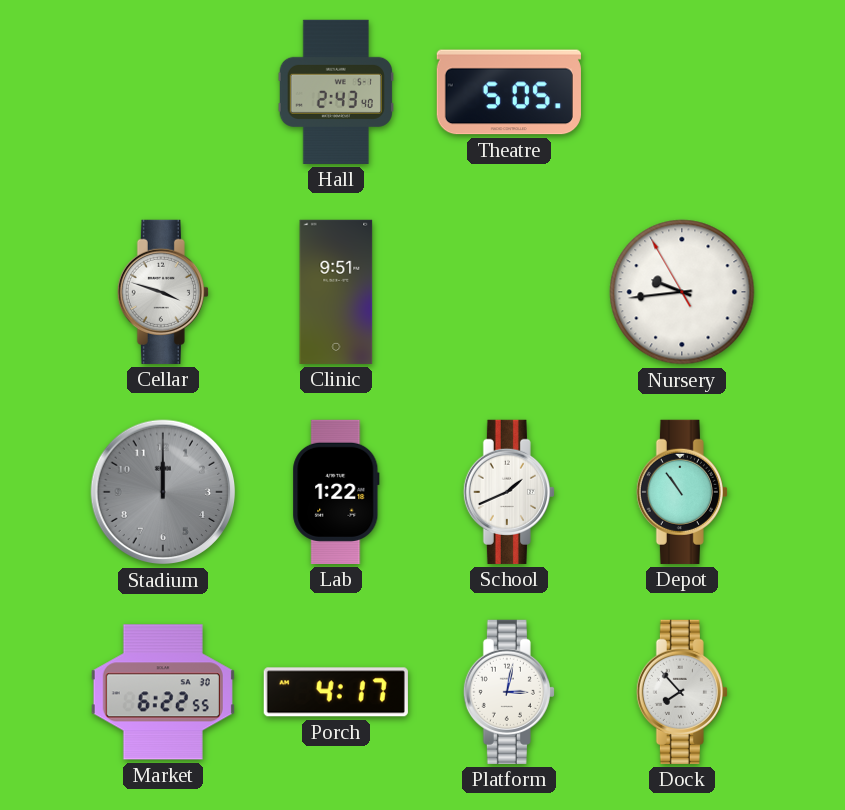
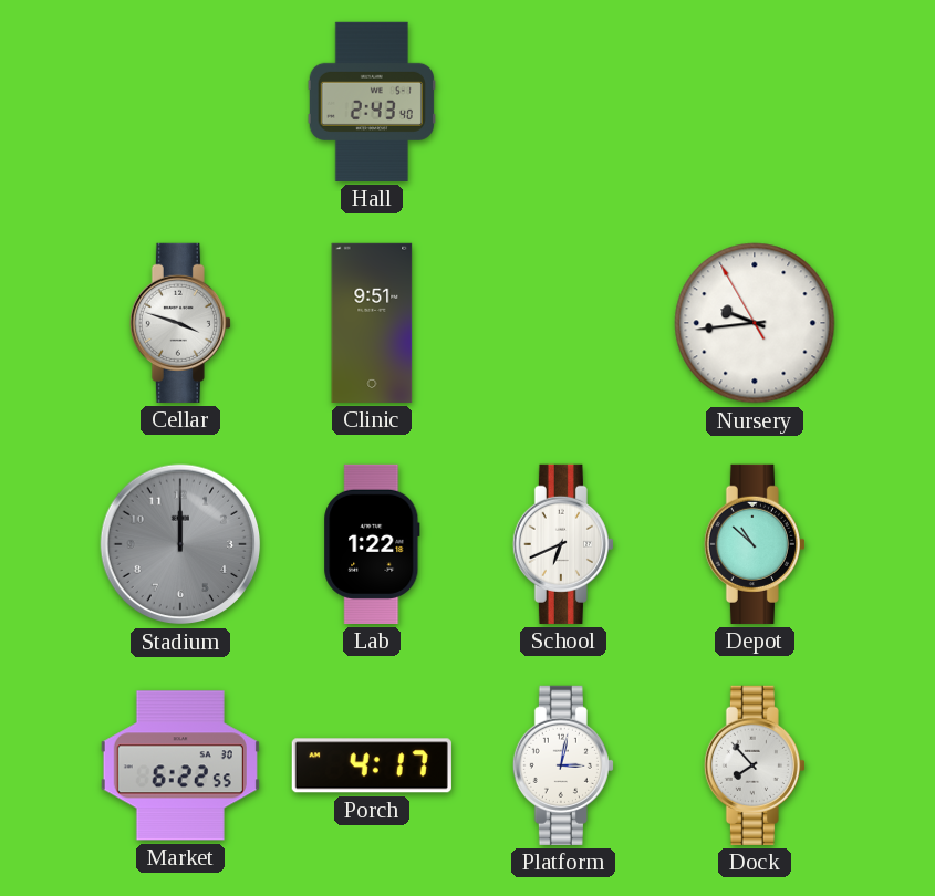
Theatre: 5:05 -> none
School: 1:41 -> 6:41
Depot: 10:54 -> 10:52
